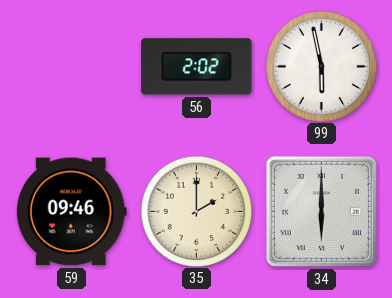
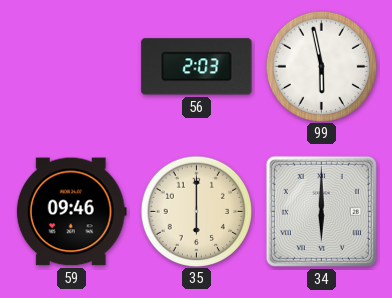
56: 2:02 -> 2:03
35: 2:00 -> 6:00
